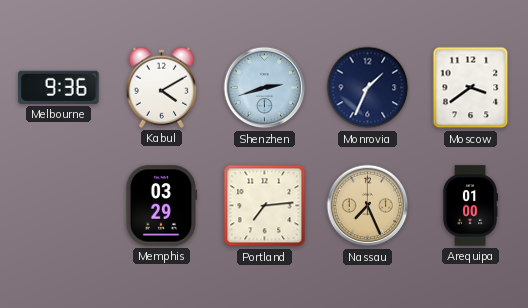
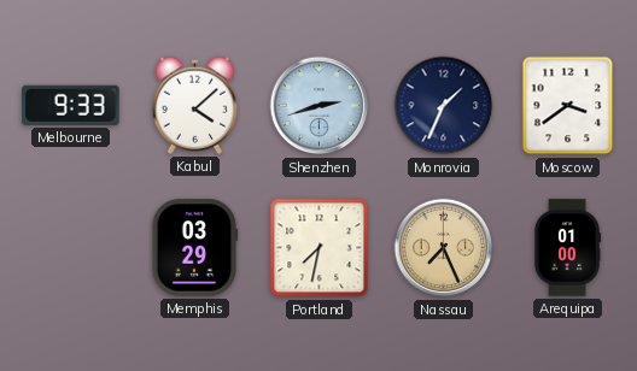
Melbourne: 9:36 -> 9:33
Kabul: 4:10 -> 4:08
Portland: 7:14 -> 7:32
